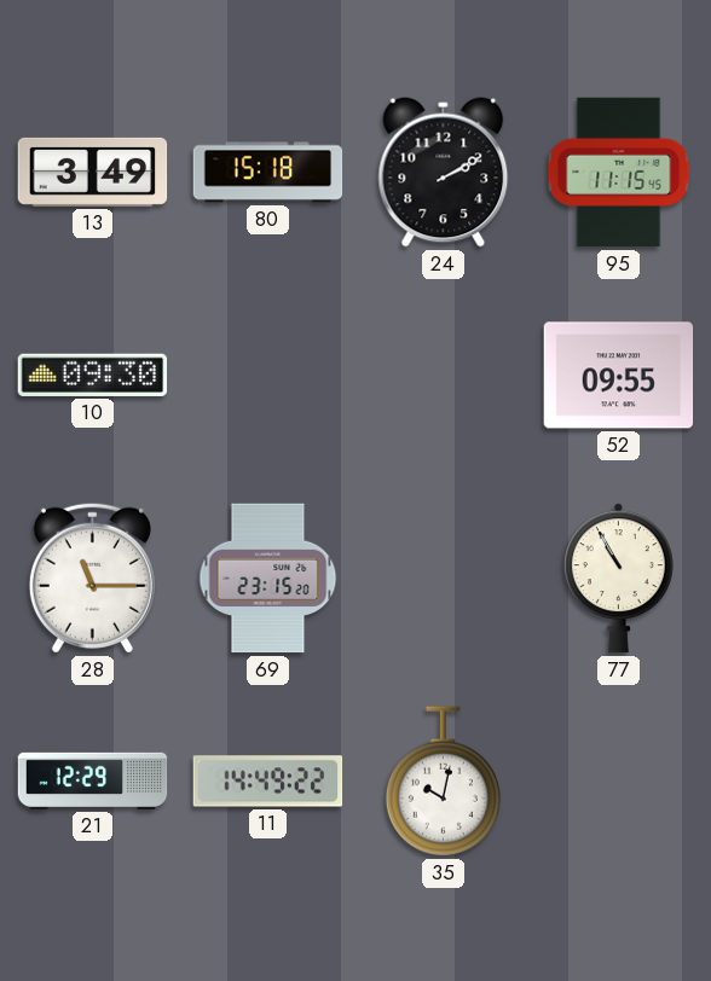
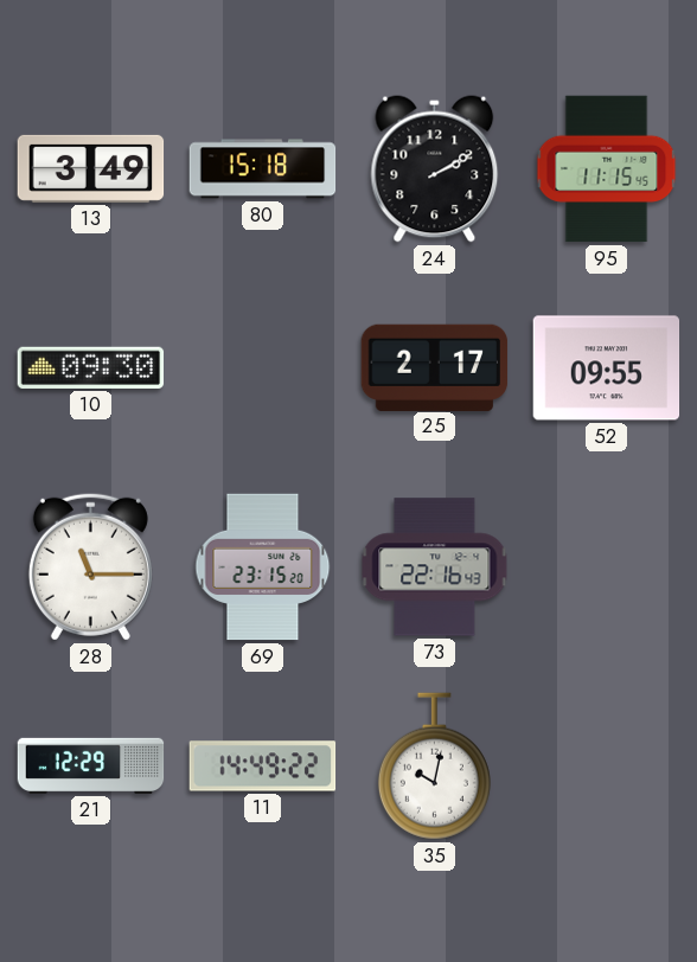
25: none -> 2:17
73: none -> 22:16
77: 10:55 -> none
